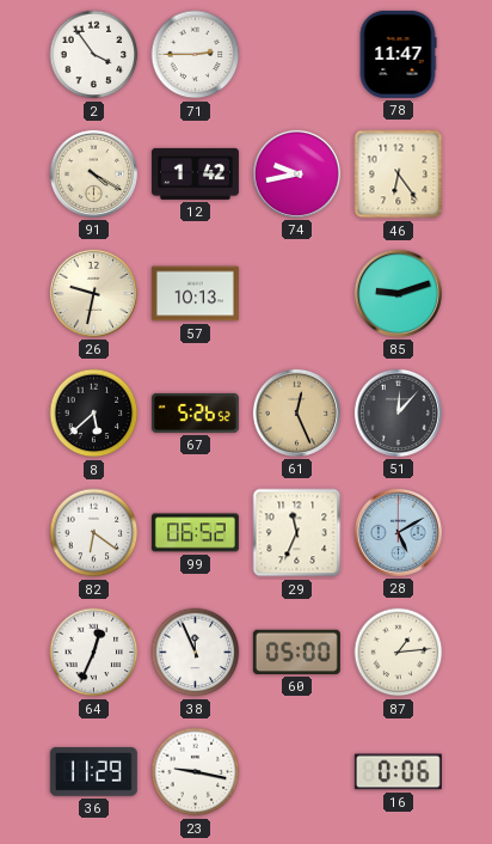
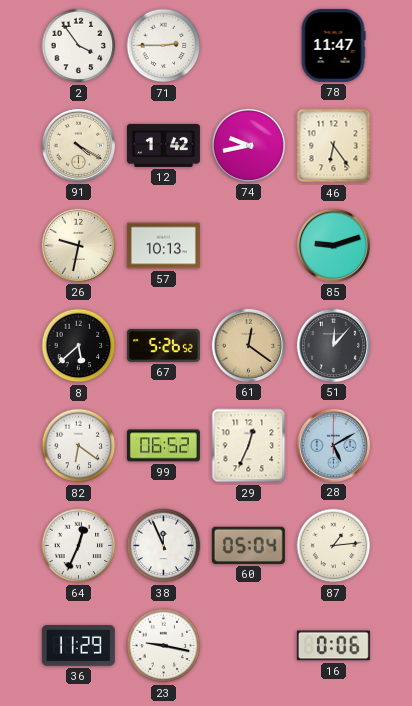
61: 12:26 -> 12:21
29: 11:34 -> 12:34
60: 05:00 -> 05:04
